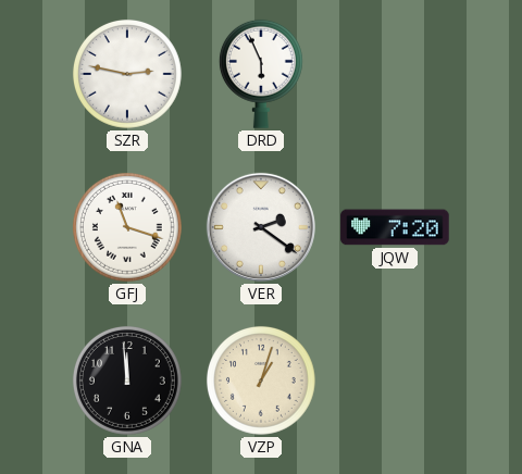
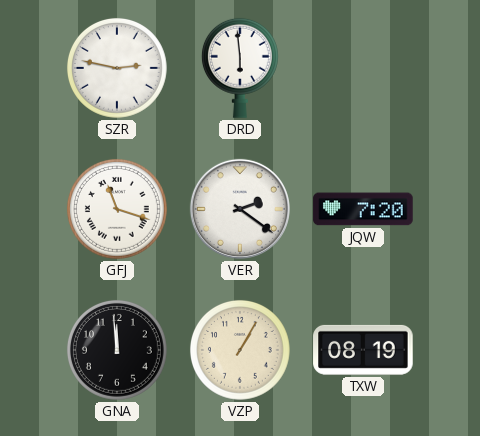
DRD: 5:56 -> 5:59
VZP: 1:03 -> 1:05
TXW: none -> 08:19
